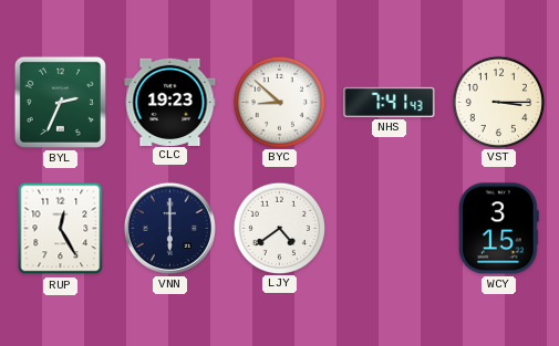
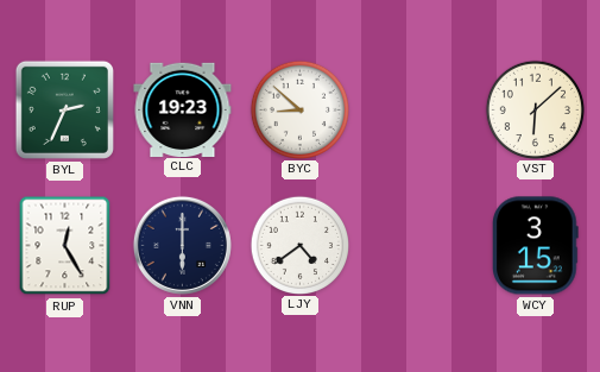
NHS: 7:41 -> none
VST: 3:15 -> 6:08
